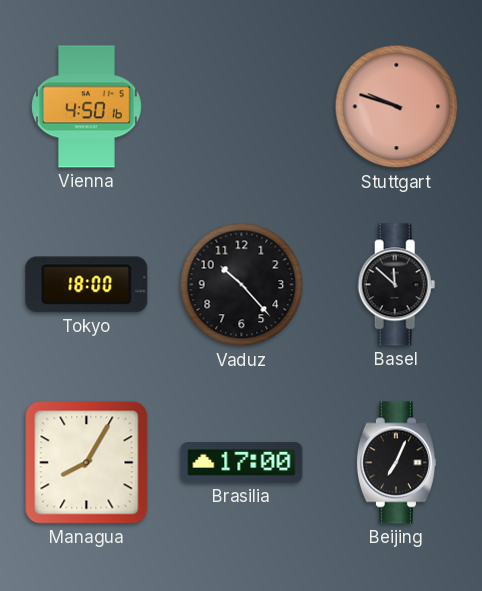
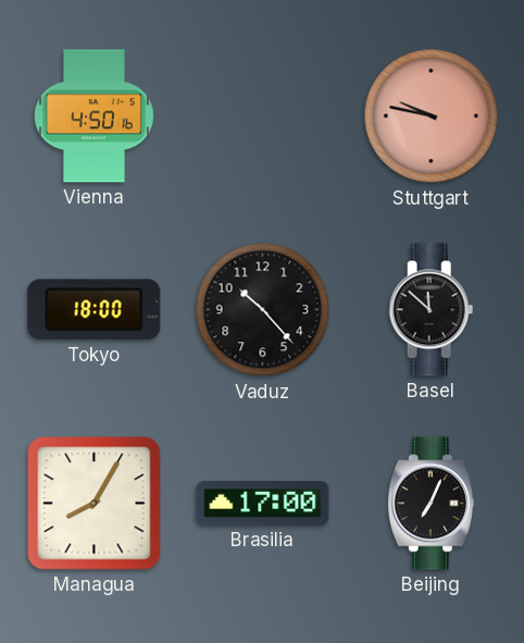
Stuttgart: 9:48 -> 9:47
